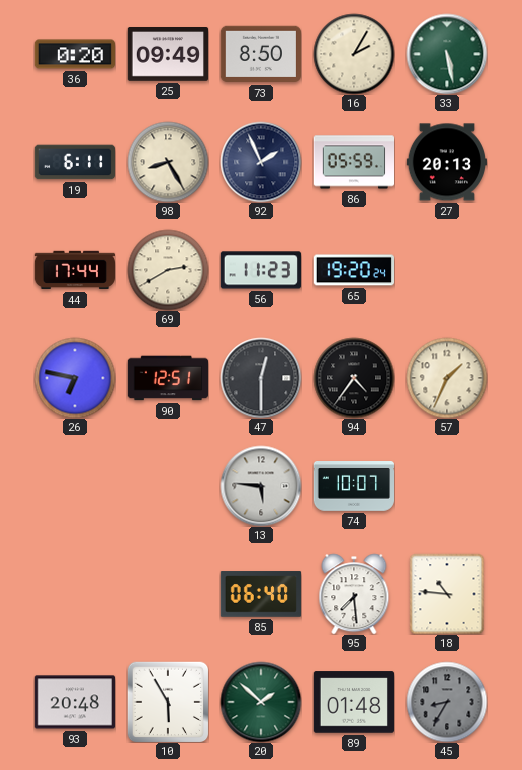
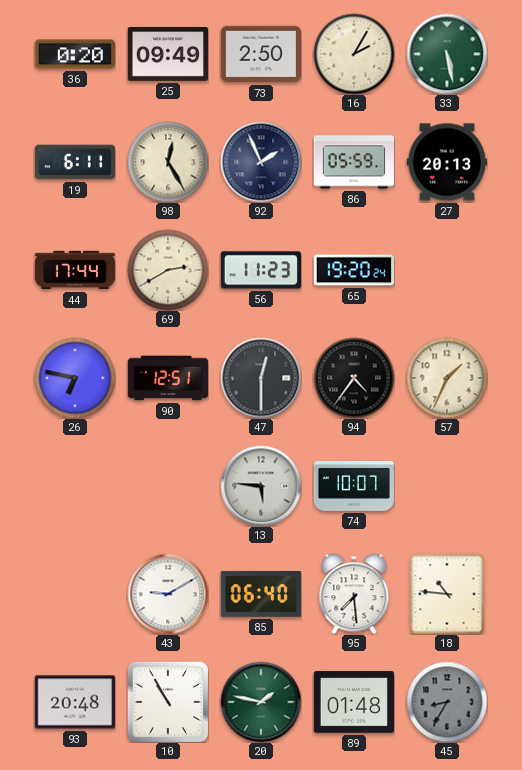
73: 8:50 -> 2:50
98: 8:25 -> 12:25
43: none -> 9:10
10: 5:55 -> 10:55
20: 1:52 -> 1:47
